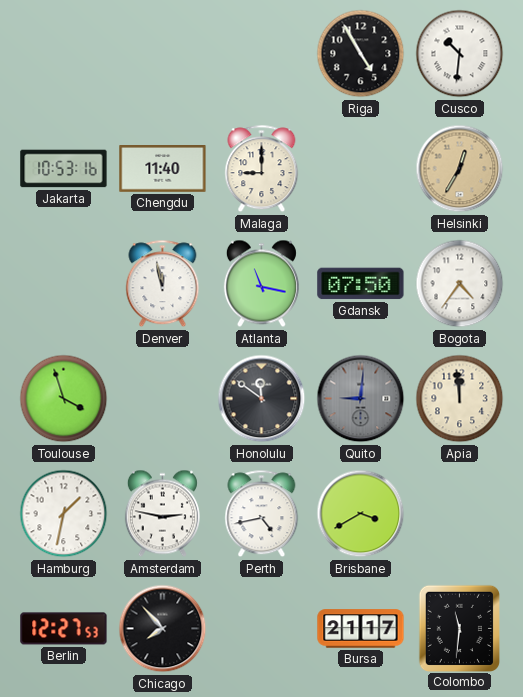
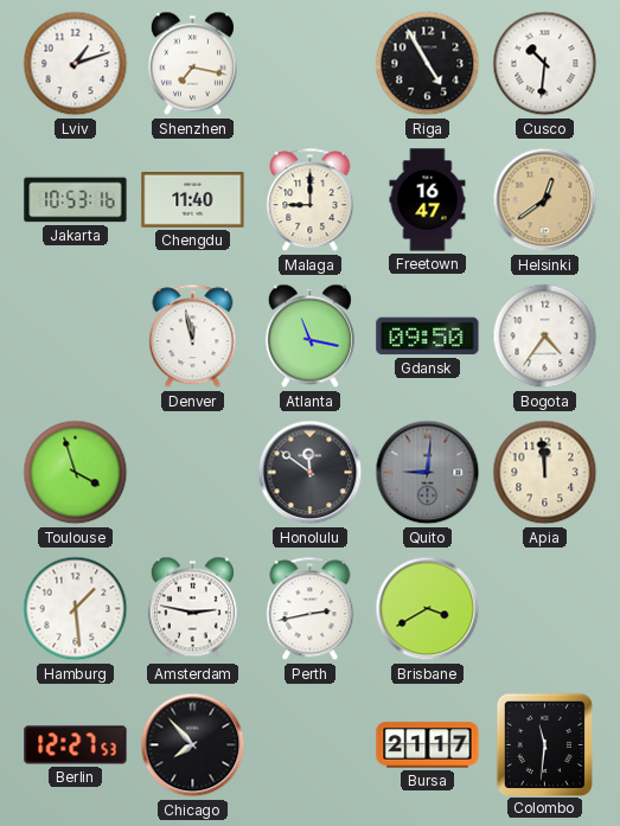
Lviv: none -> 1:12
Shenzhen: none -> 7:17
Freetown: none -> 16:47
Helsinki: 12:35 -> 12:39
Gdansk: 07:50 -> 09:50
Hamburg: 1:32 -> 1:29
Perth: 4:43 -> 2:43
